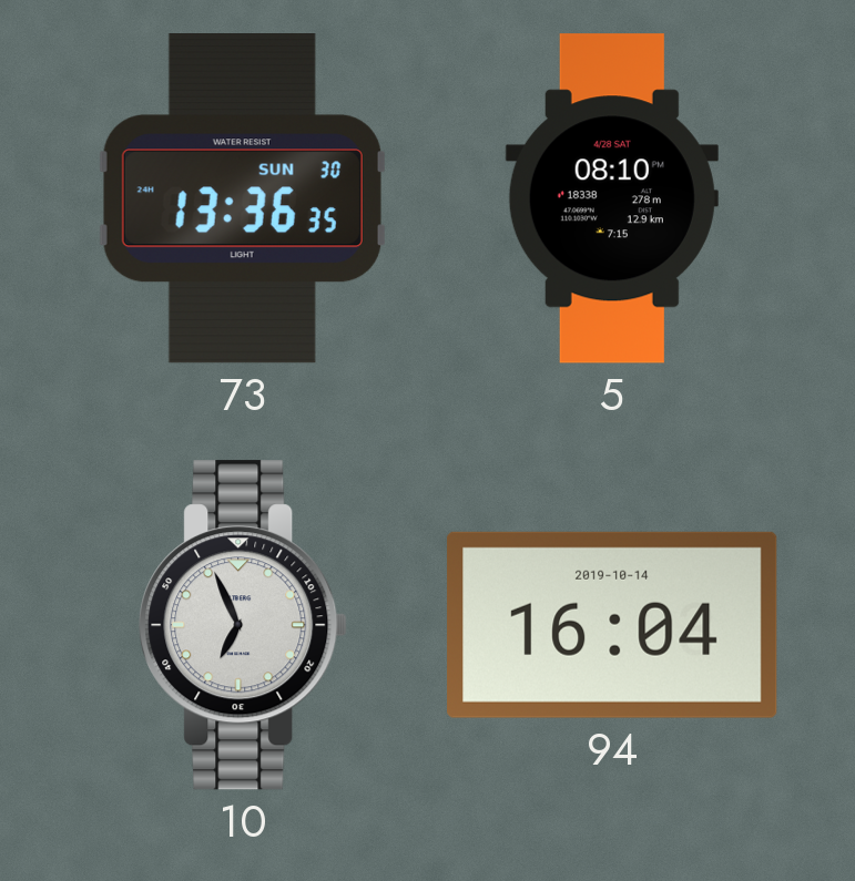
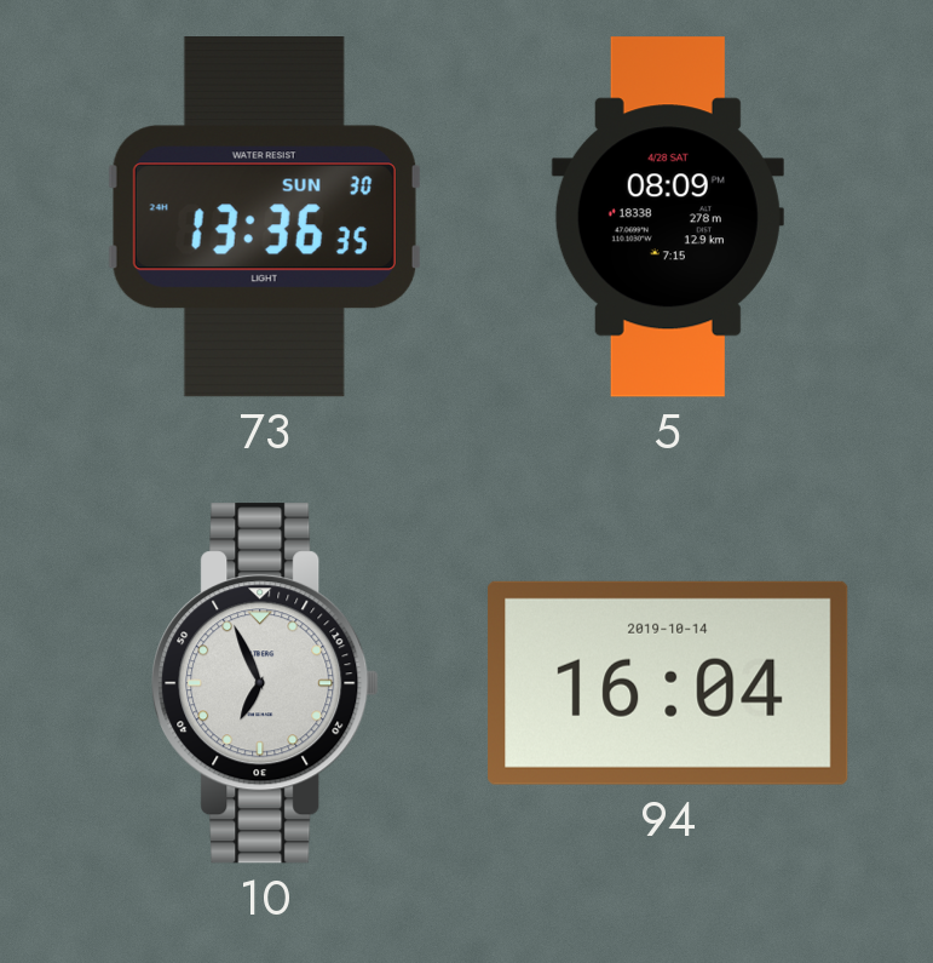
5: 08:10 -> 08:09
